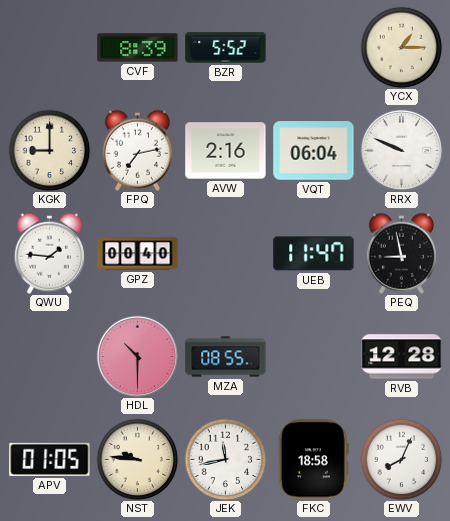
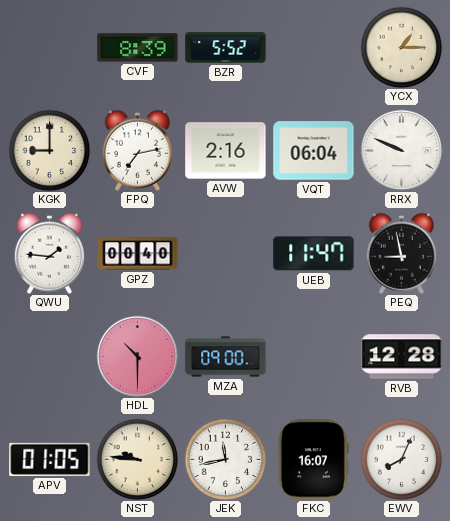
MZA: 08:55 -> 09:00
FKC: 18:58 -> 16:07
